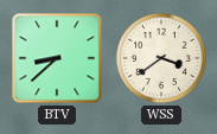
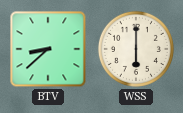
WSS: 3:39 -> 6:00
